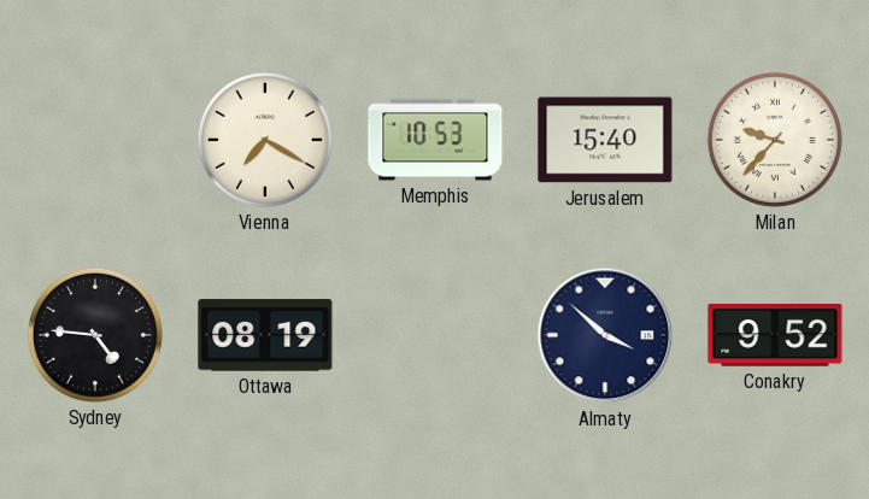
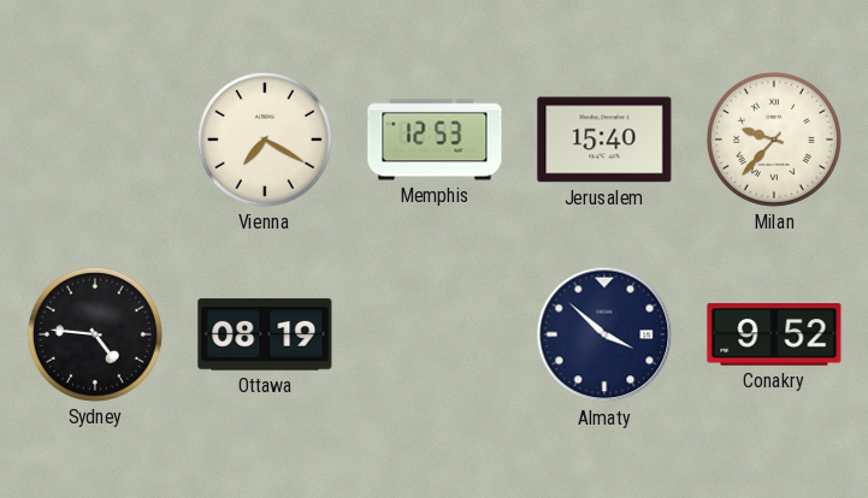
Memphis: 10:53 -> 12:53
